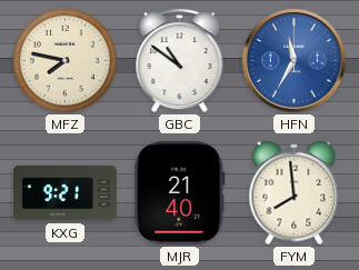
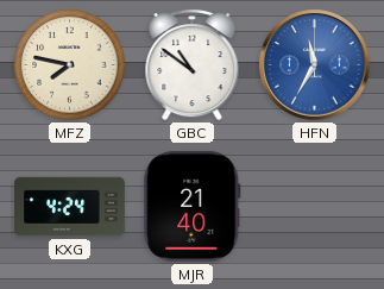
KXG: 9:21 -> 4:24
FYM: 7:59 -> none
